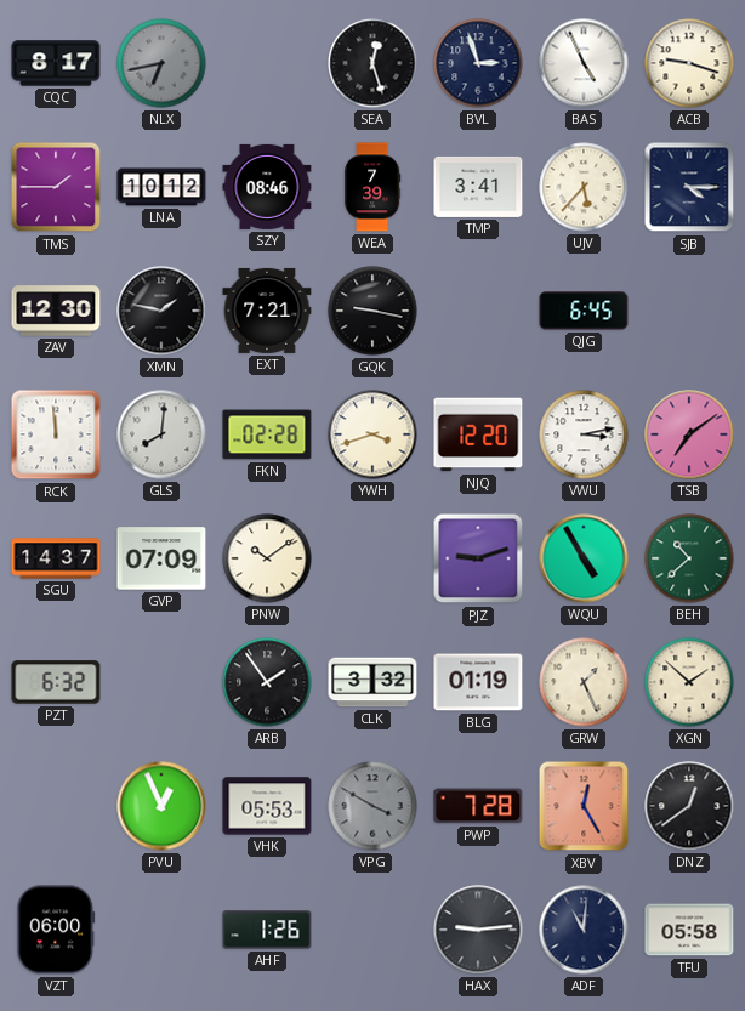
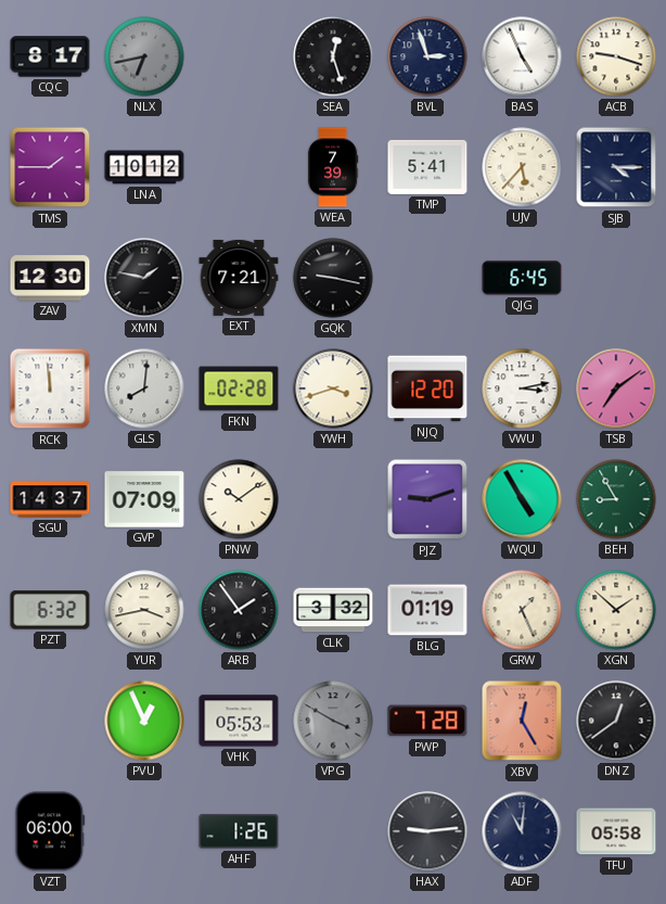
SZY: 08:46 -> none
TMP: 3:41 -> 5:41
BEH: 10:38 -> 8:55
YUR: none -> 3:43
